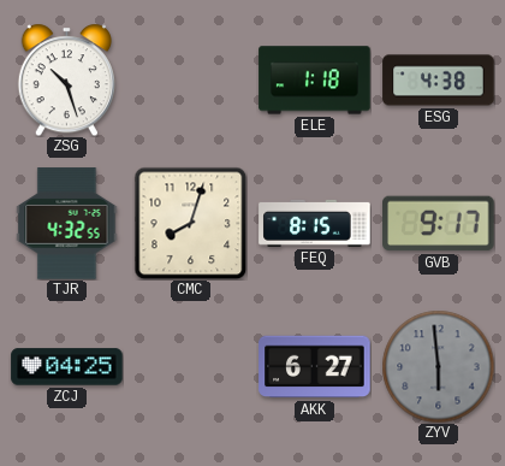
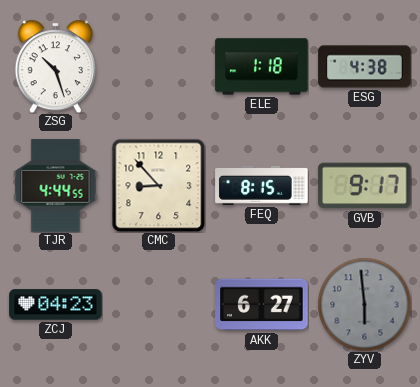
TJR: 4:32 -> 4:44
CMC: 8:03 -> 8:53
ZCJ: 04:25 -> 04:23
